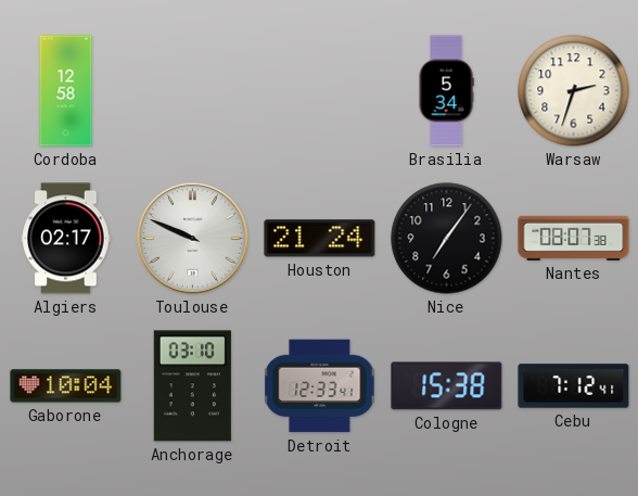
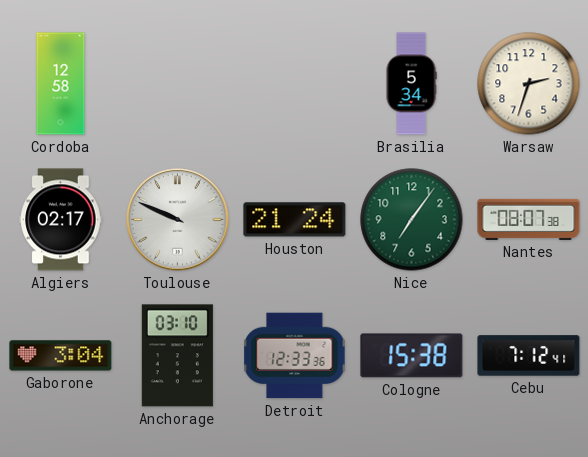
Nice dial: black -> green
Gaborone: 10:04 -> 3:04
Detroit: 12:33:41 -> 12:33:36
